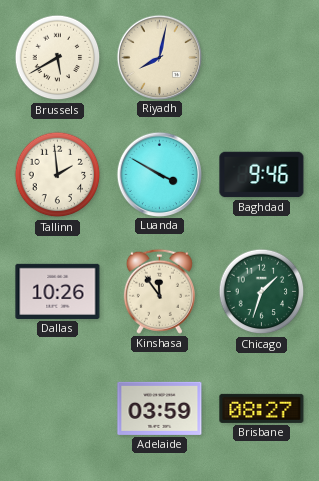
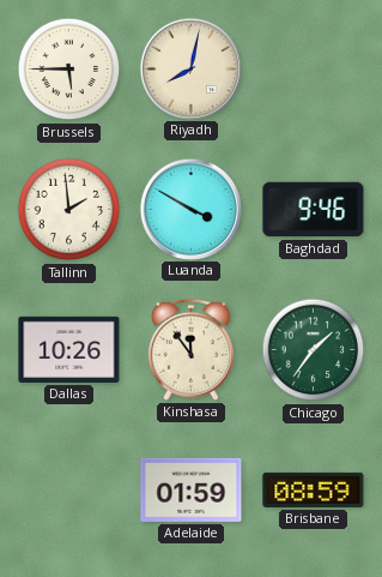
Brussels: 5:40 -> 5:45
Chicago: 1:33 -> 1:36
Adelaide: 03:59 -> 01:59
Brisbane: 08:27 -> 08:59
